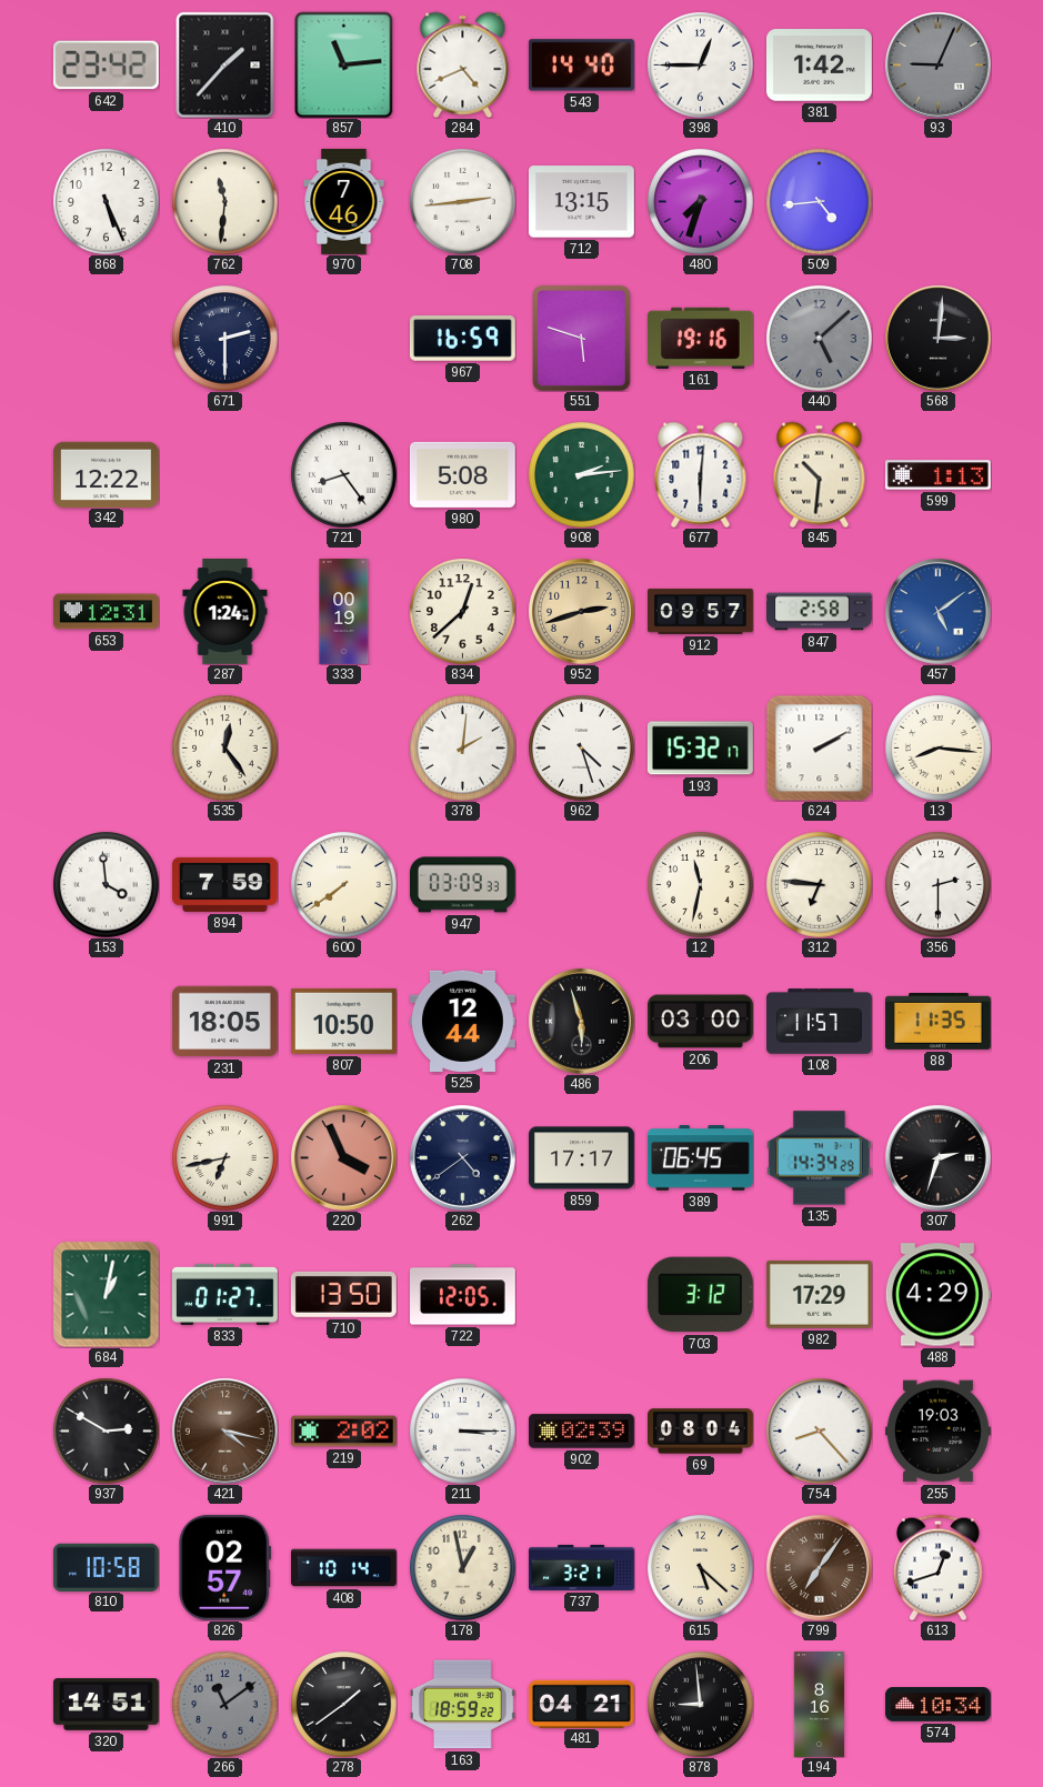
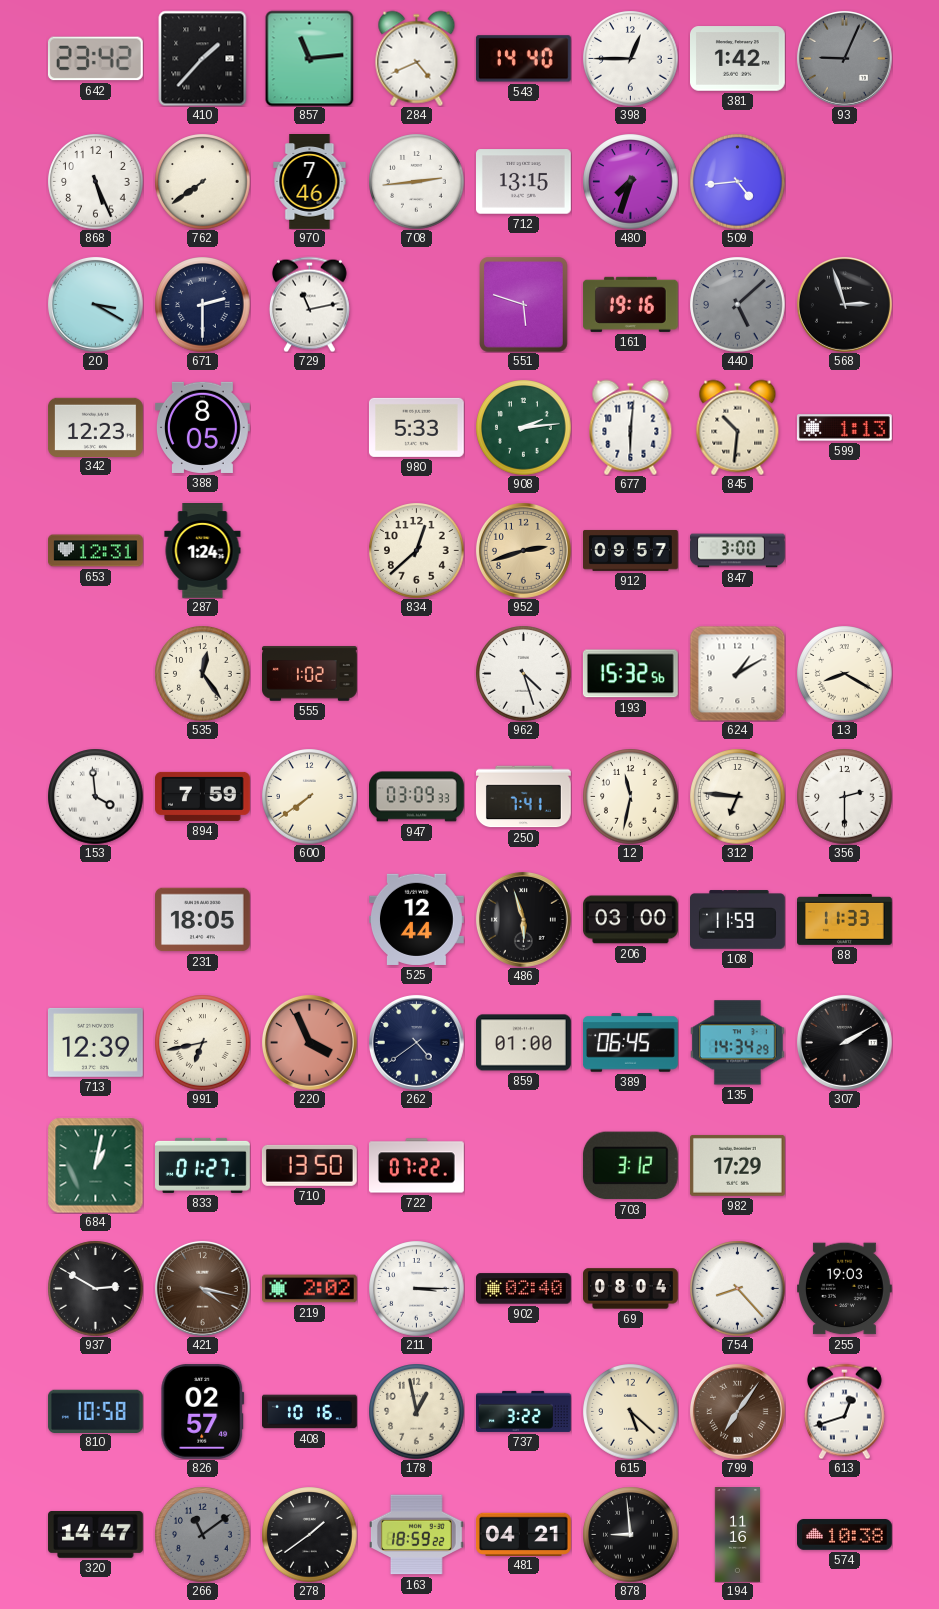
762: 11:31 -> 7:39
20: none -> 3:20
729: none -> 11:13
967: 16:59 -> none
568: 3:01 -> 2:57
342: 12:22 -> 12:23
388: none -> 8:05
721: 8:24 -> none
980: 5:08 -> 5:33
333: 00:19 -> none
847: 2:58 -> 3:00
457: 5:09 -> none
555: none -> 1:02
378: 2:01 -> none
193: 15:32:17 -> 15:32:56
624: 2:10 -> 1:10
13: 8:16 -> 8:20
250: none -> 7:41
807: 10:50 -> none
108: 11:57 -> 11:59
88: 11:35 -> 11:33
713: none -> 12:39
859: 17:17 -> 01:00
307: 2:33 -> 2:10
722: 12:05 -> 07:22
488: 4:29 -> none
902: 02:39 -> 02:40
408: 10:14 -> 10:16
737: 3:21 -> 3:22
320: 14:51 -> 14:47
194: 8:16 -> 11:16
574: 10:34 -> 10:38
